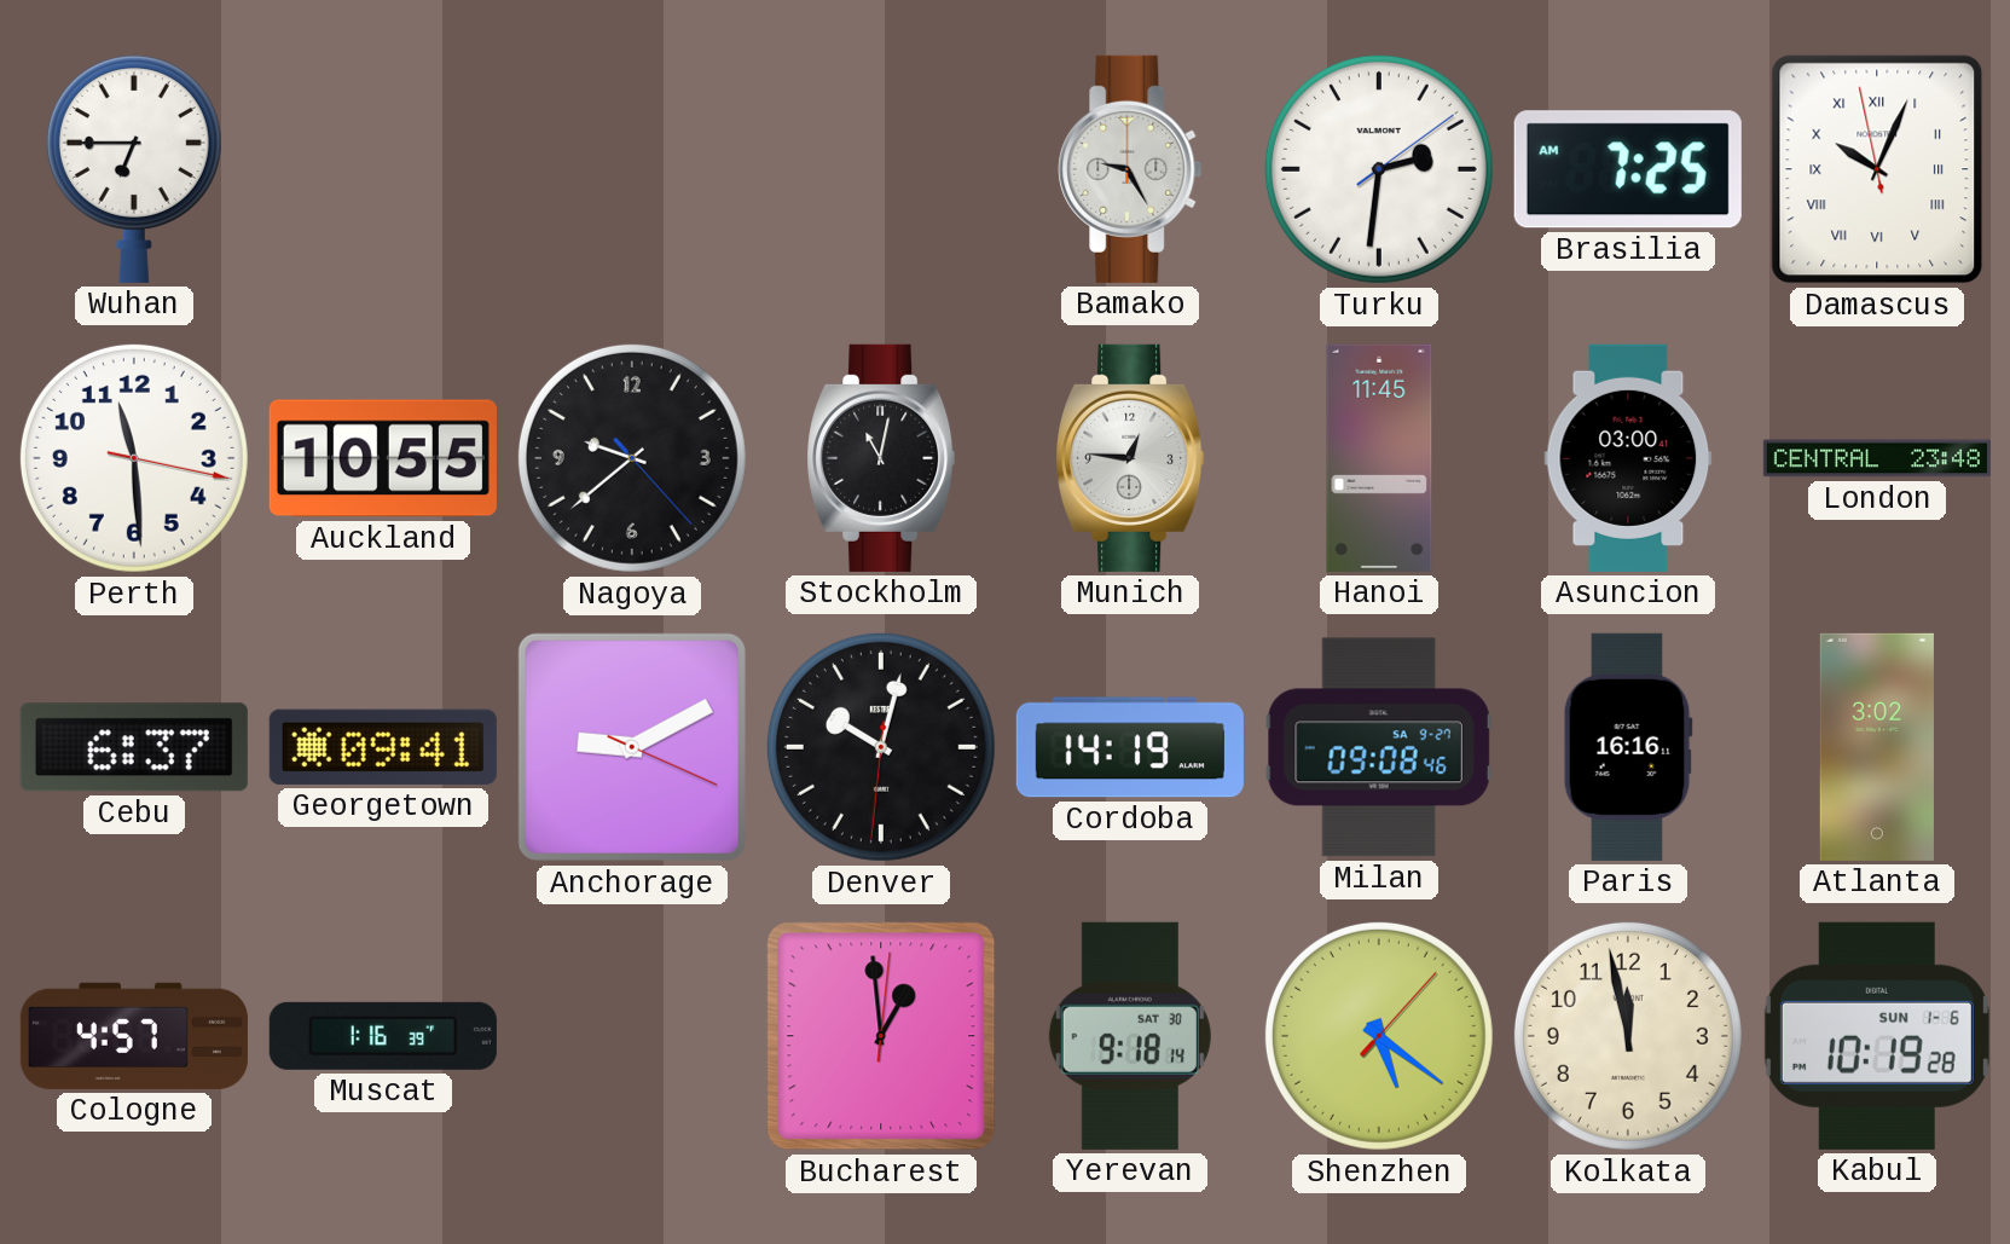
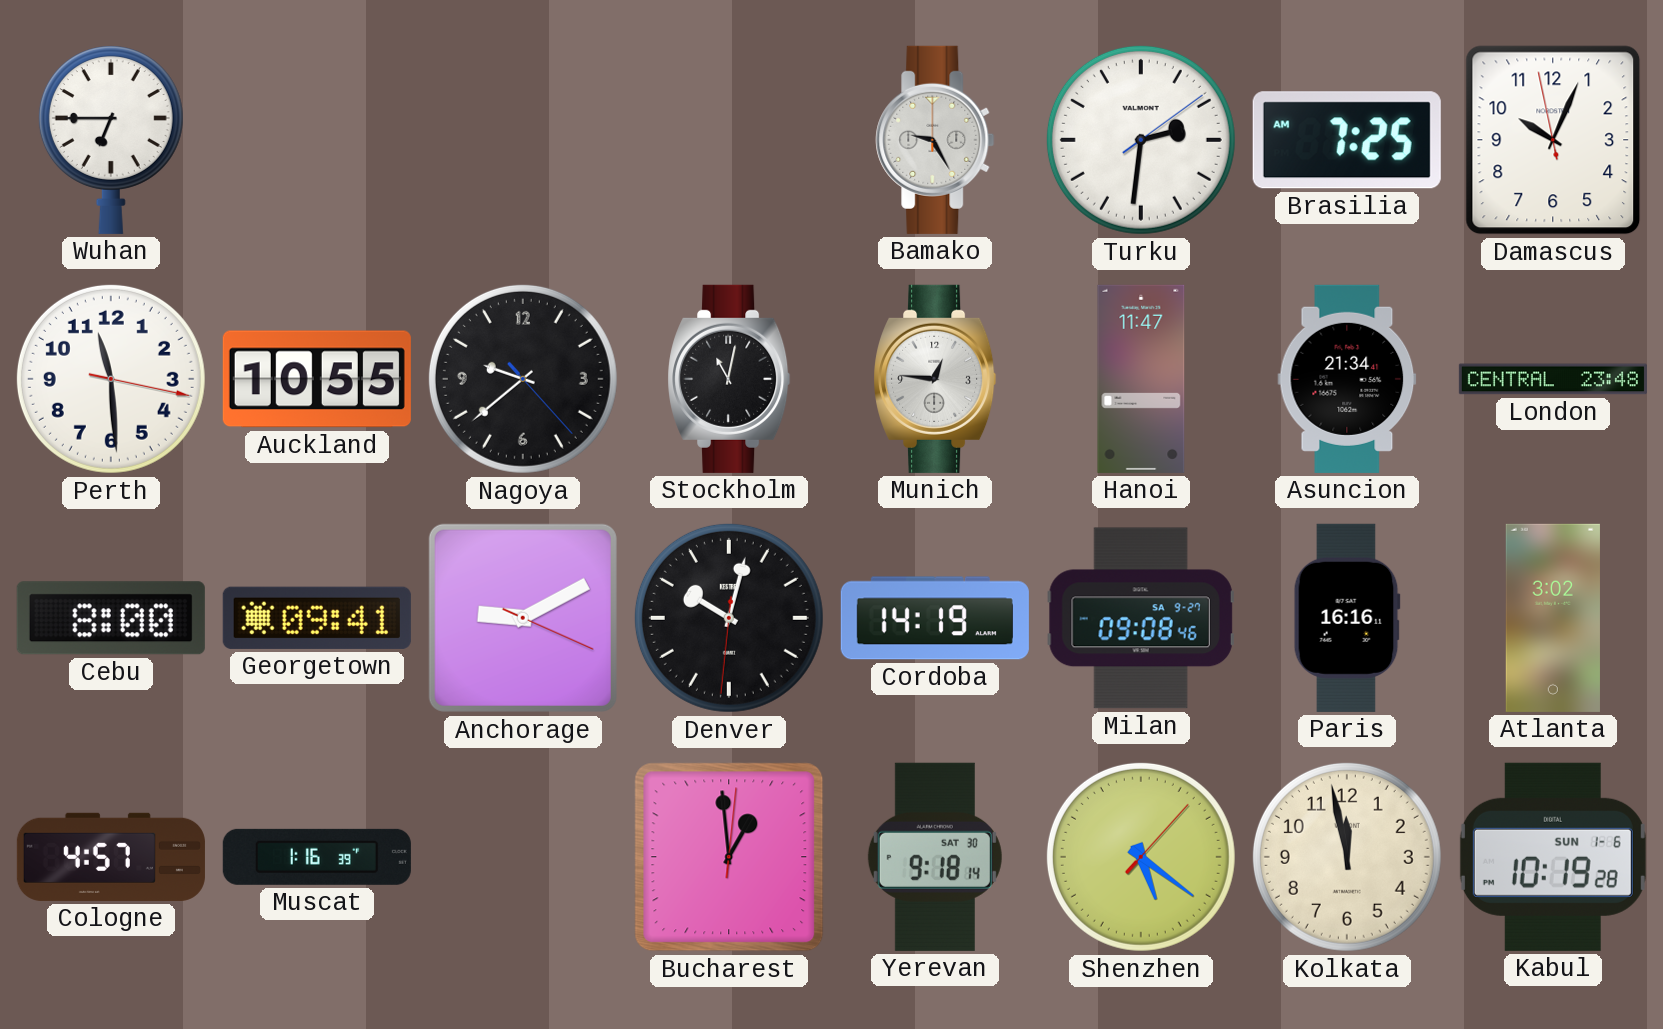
Damascus numerals: Roman -> Arabic
Hanoi: 11:45 -> 11:47
Asuncion: 03:00 -> 21:34
Cebu: 6:37 -> 8:00
